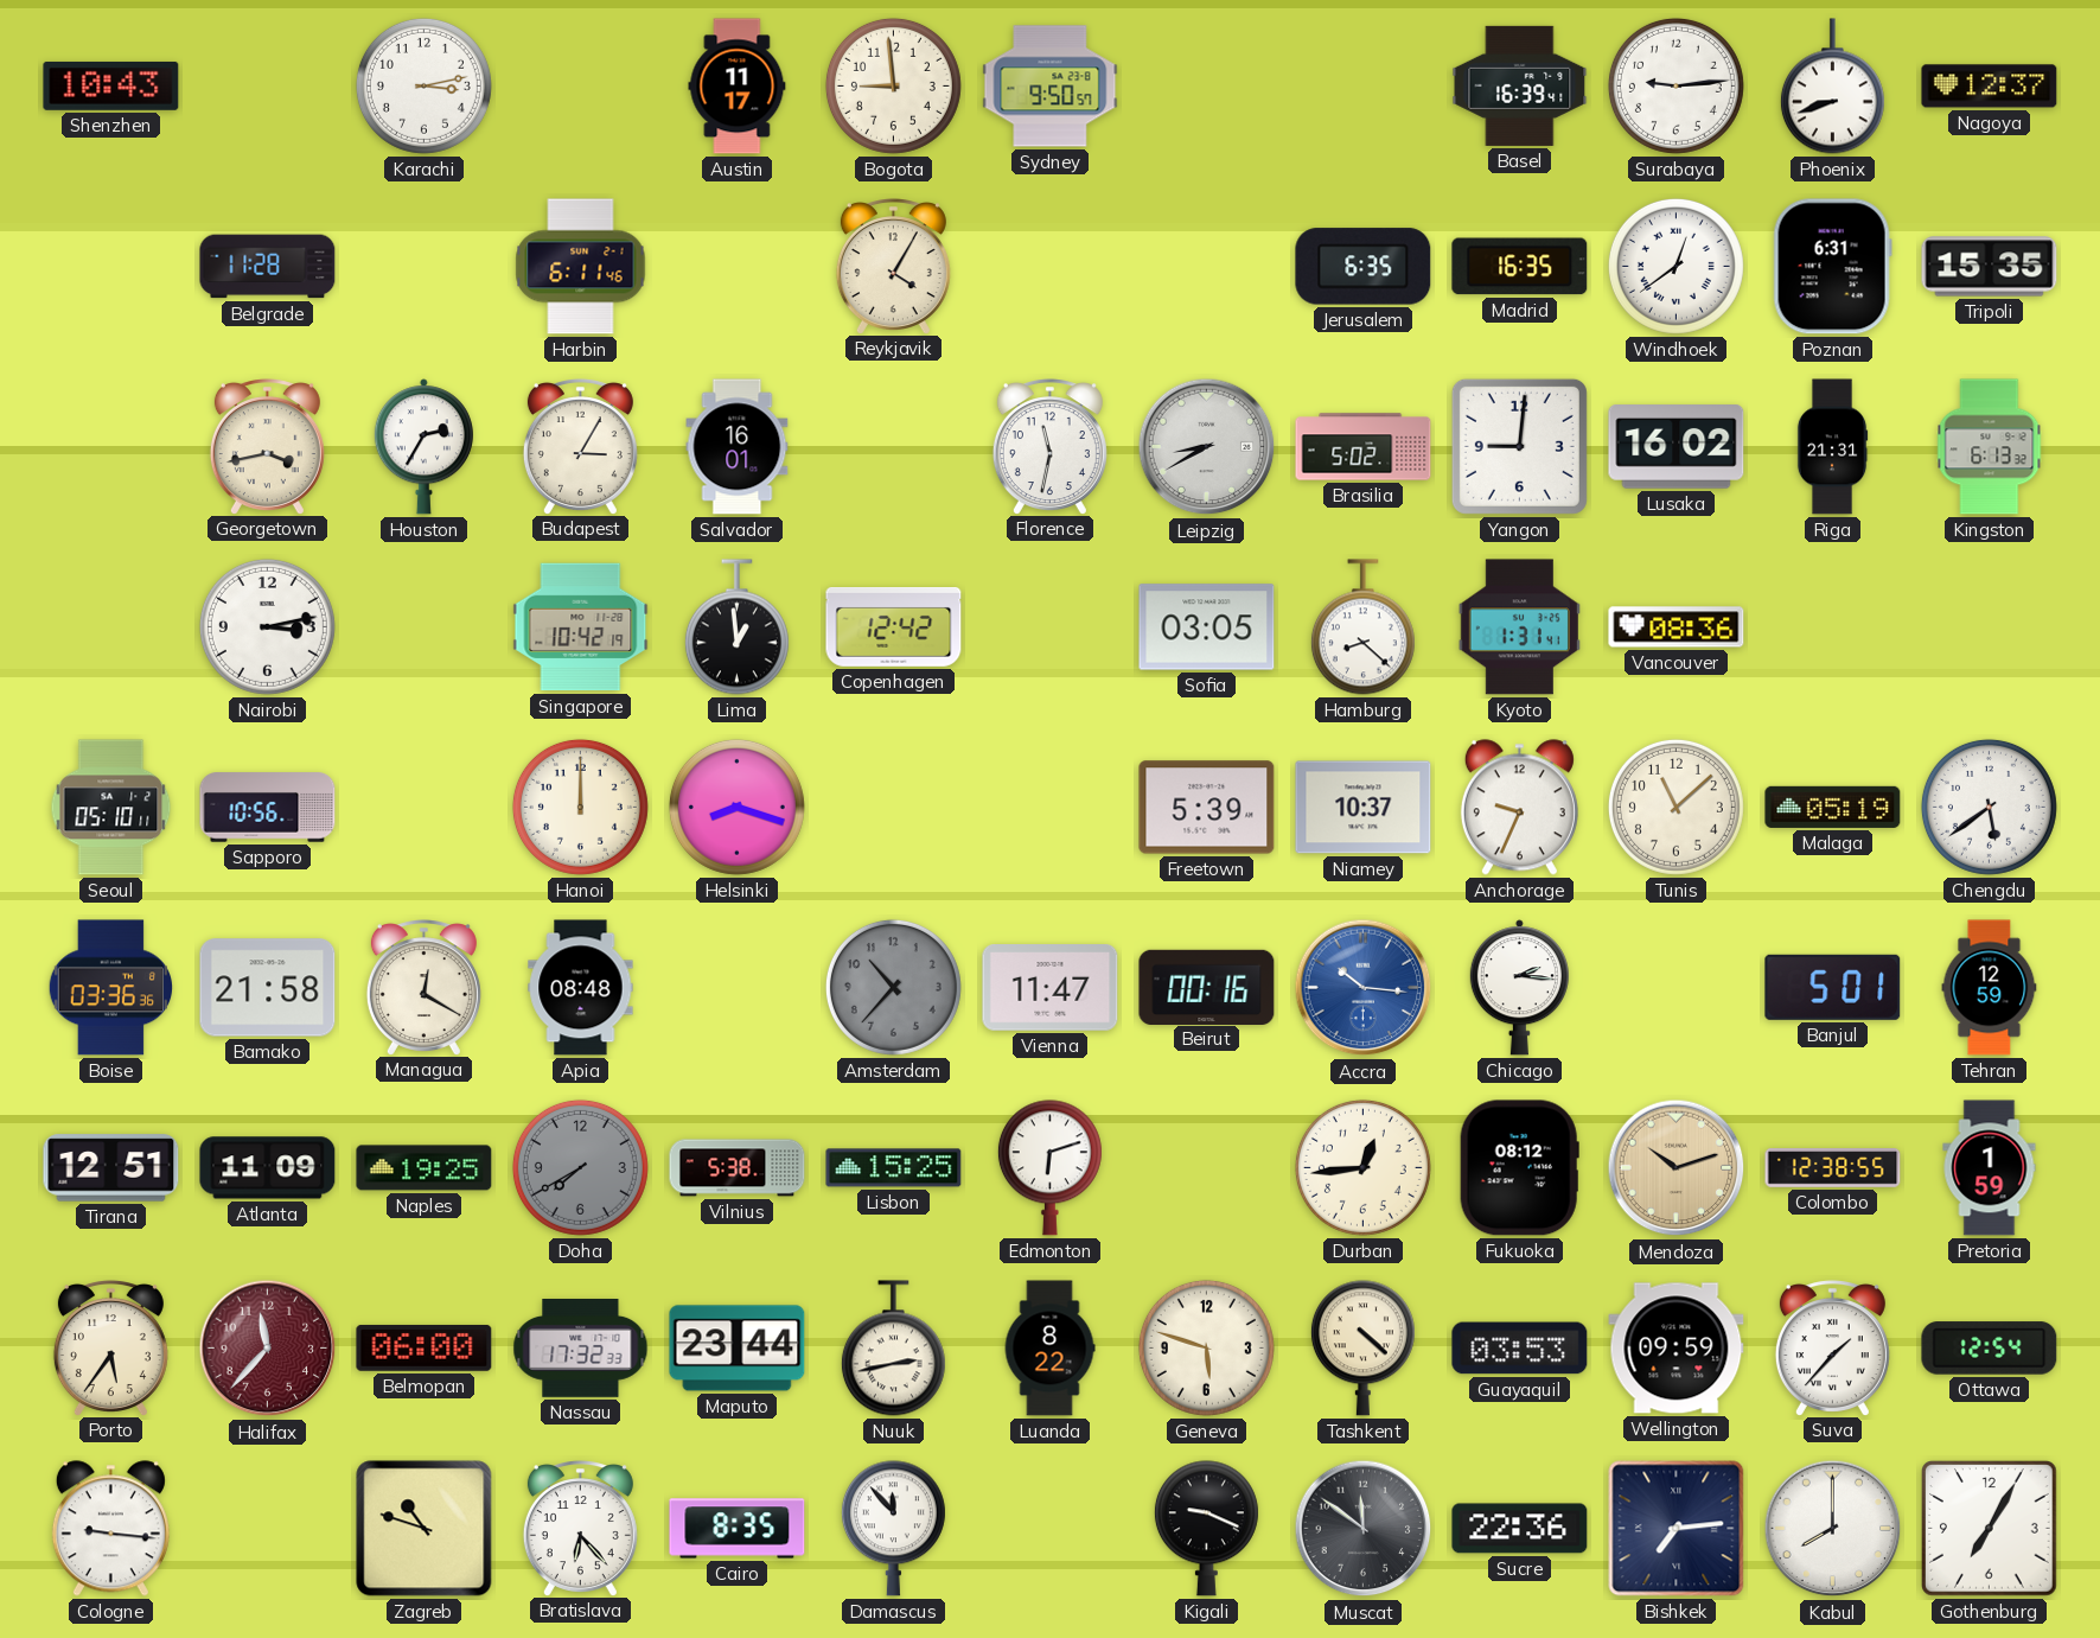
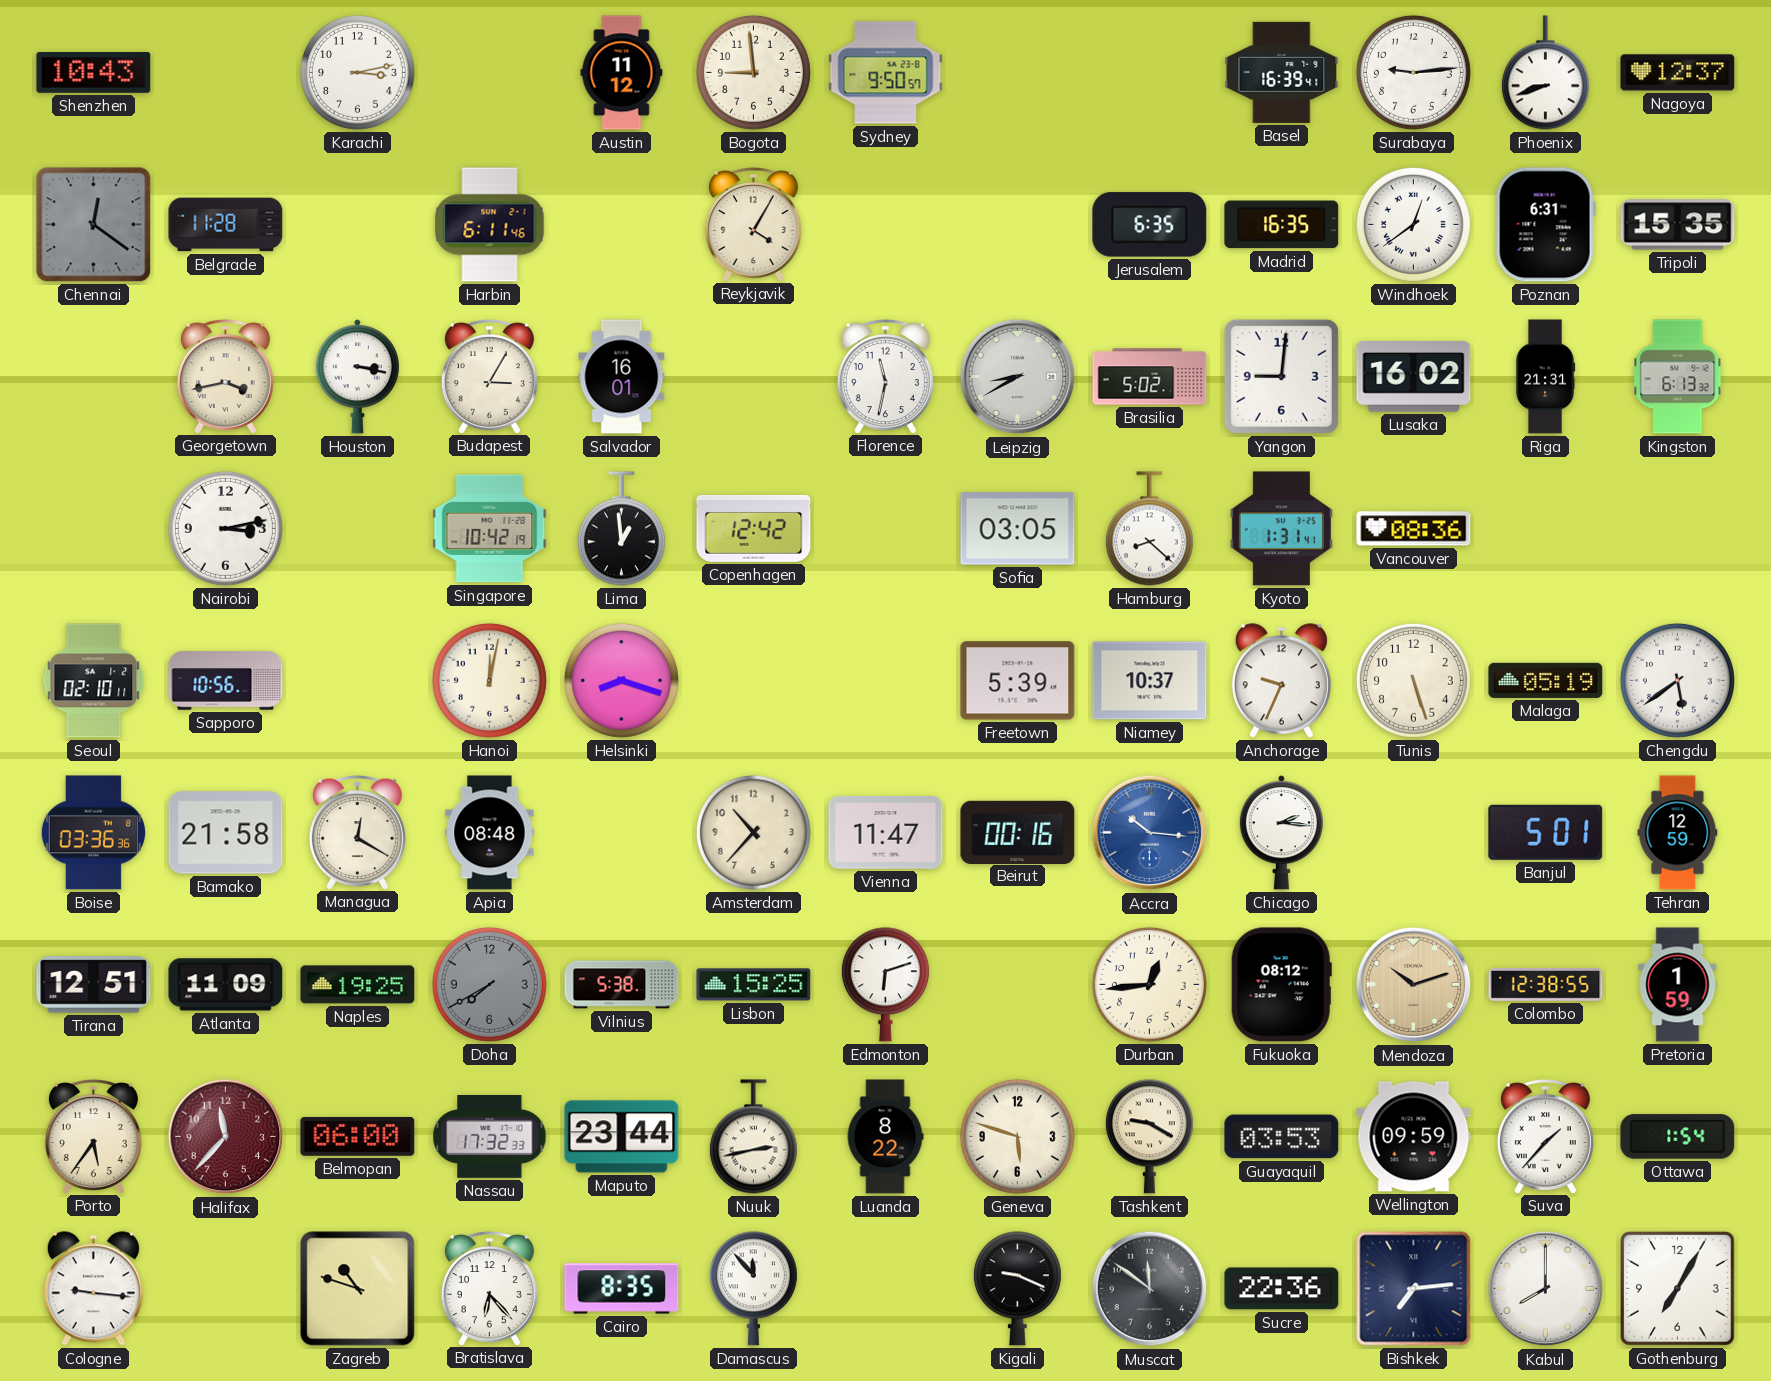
Austin: 11:17 -> 11:12
Chennai: none -> 12:21
Houston: 2:35 -> 3:17
Seoul: 05:10 -> 02:10
Hanoi: 12:00 -> 12:02
Tunis: 11:08 -> 5:27
Amsterdam dial: grey -> cream
Tashkent: 4:22 -> 9:20
Ottawa: 12:54 -> 1:54
